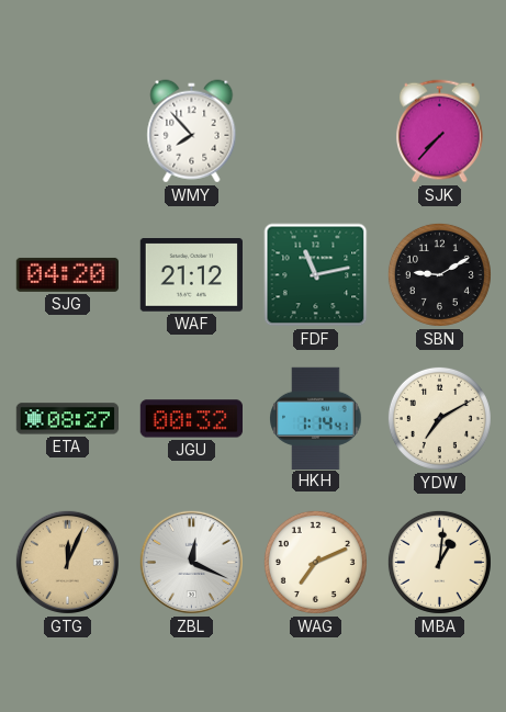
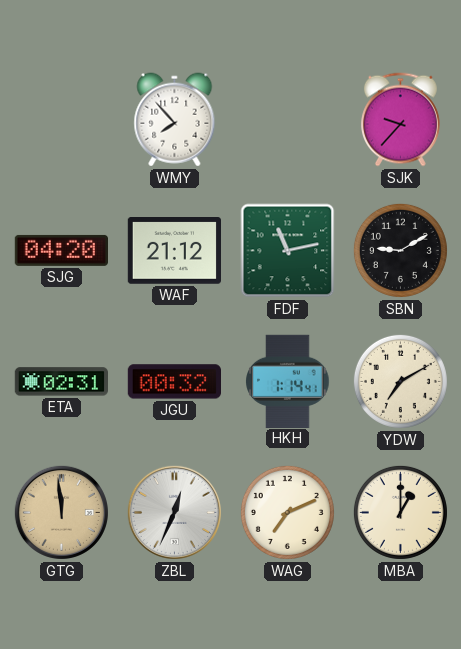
SJK: 7:37 -> 9:37
ETA: 08:27 -> 02:31
GTG: 12:04 -> 11:59
ZBL: 12:19 -> 12:34
MBA: 1:01 -> 1:00
